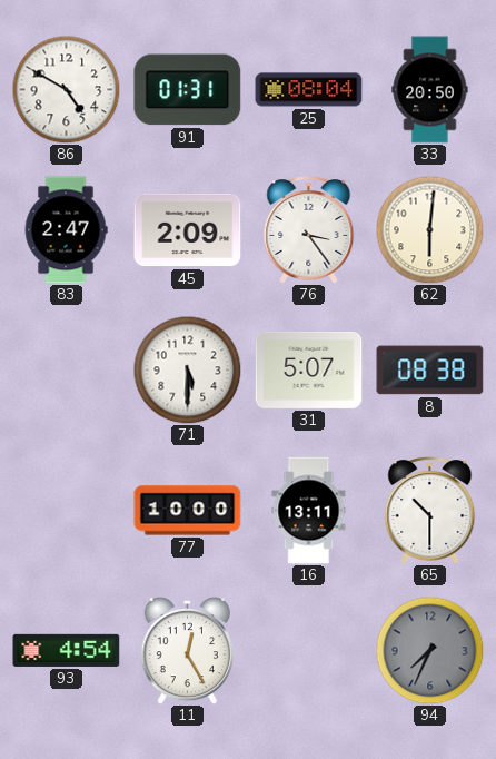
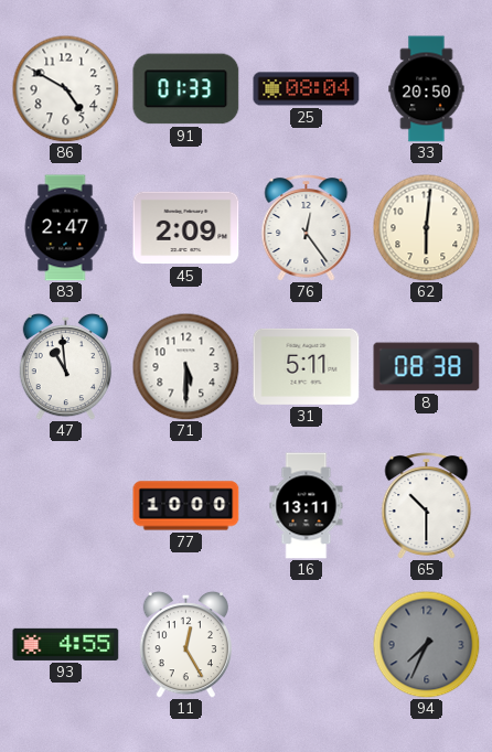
91: 01:31 -> 01:33
76: 3:24 -> 12:24
47: none -> 10:59
31: 5:07 -> 5:11
93: 4:54 -> 4:55
